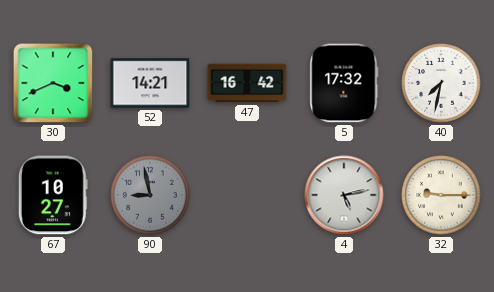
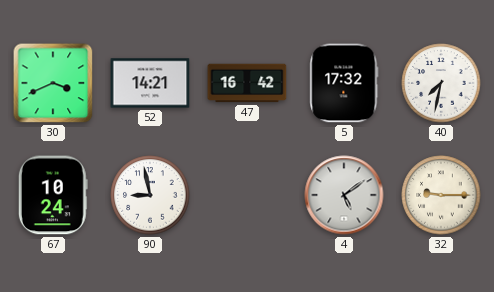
67: 10:27 -> 10:24
90 dial: grey -> white
4: 5:13 -> 5:09
